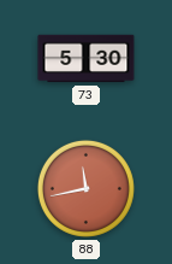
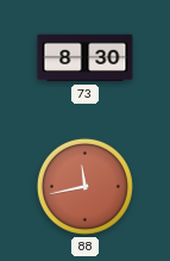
73: 5:30 -> 8:30
